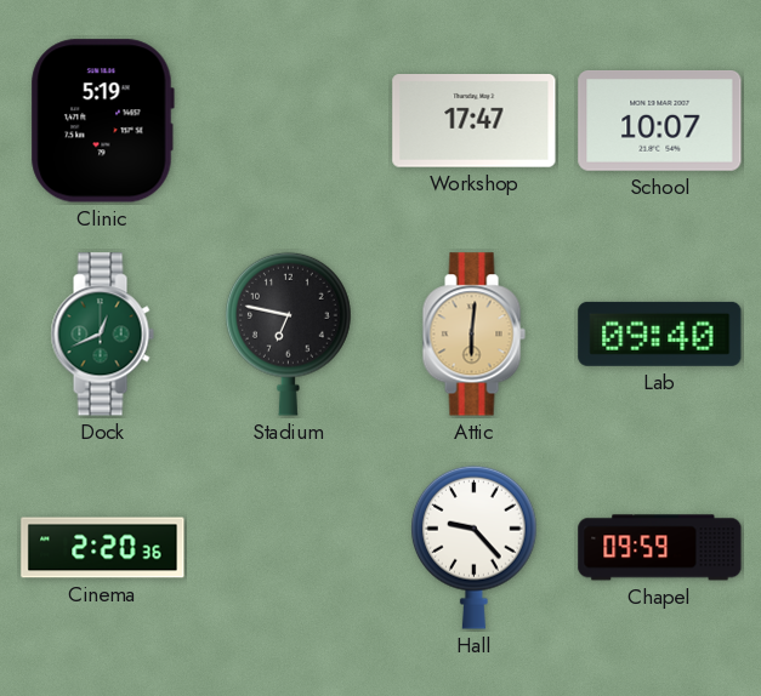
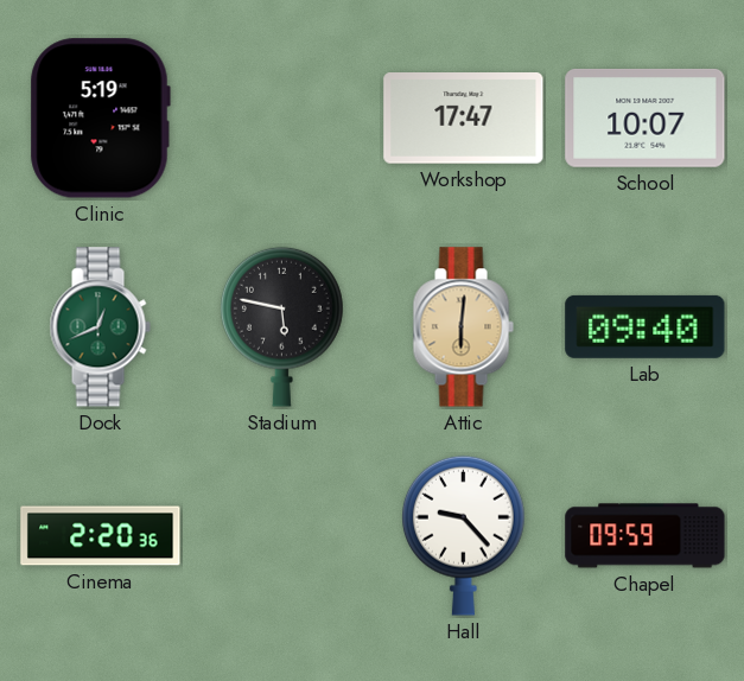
Stadium: 6:47 -> 5:47
